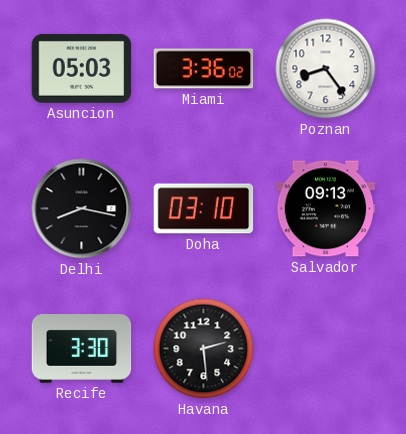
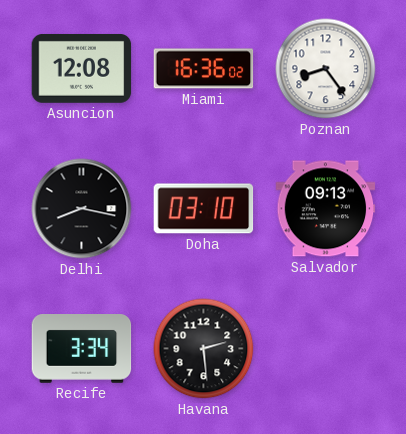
Asuncion: 05:03 -> 12:08
Miami: 3:36 -> 16:36
Recife: 3:30 -> 3:34
